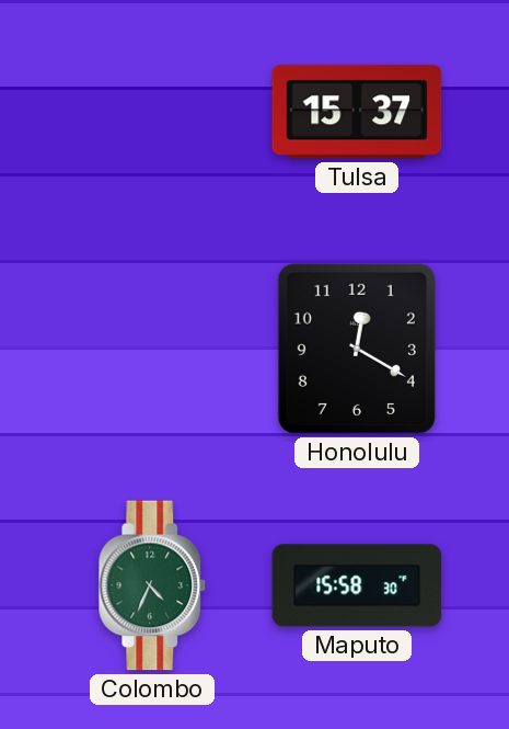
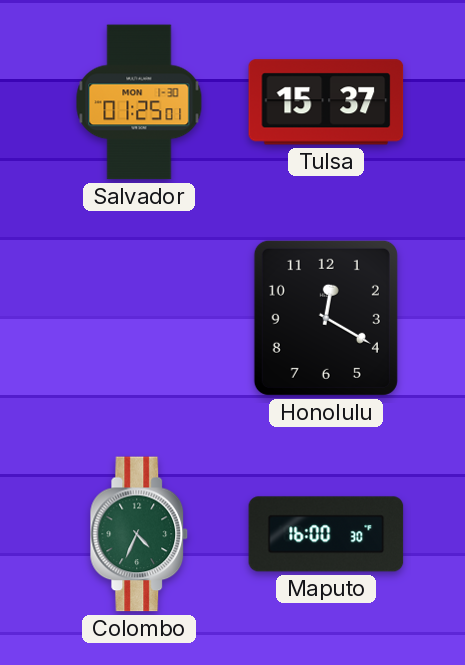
Salvador: none -> 01:25
Maputo: 15:58 -> 16:00
